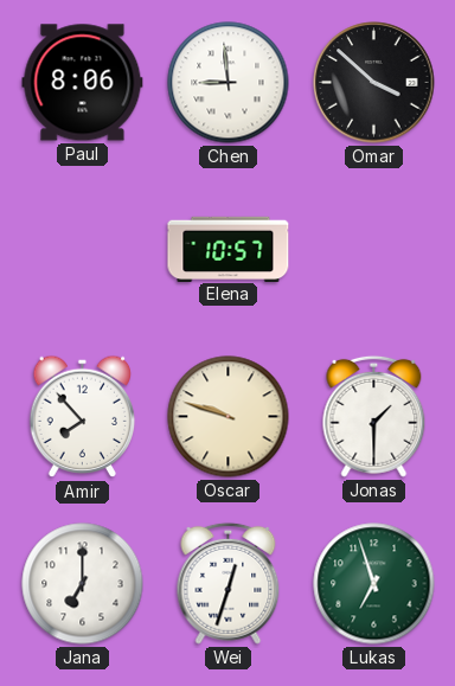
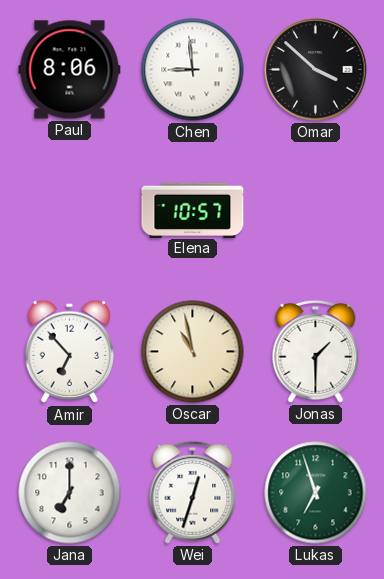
Amir: 7:53 -> 6:53
Oscar: 9:48 -> 10:58
